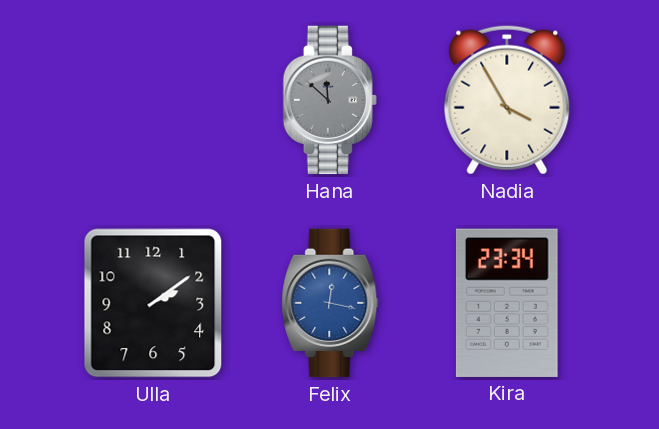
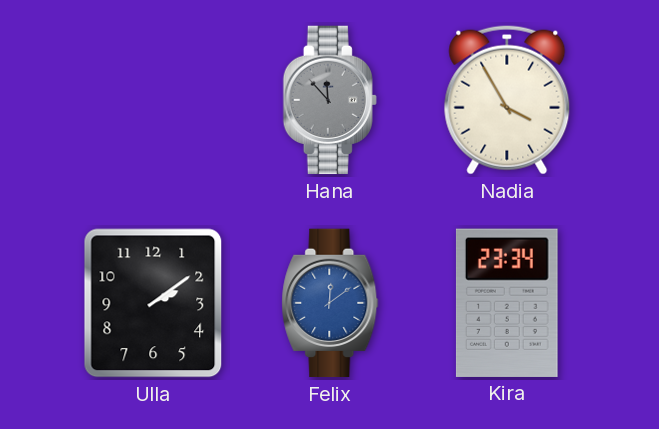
Hana: 11:52 -> 11:53
Felix: 12:17 -> 12:09
